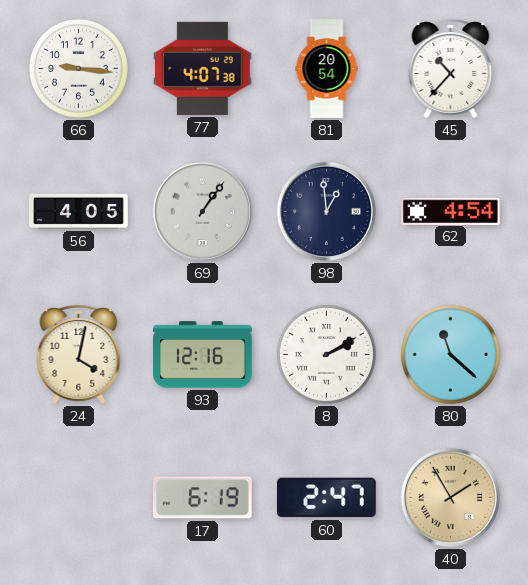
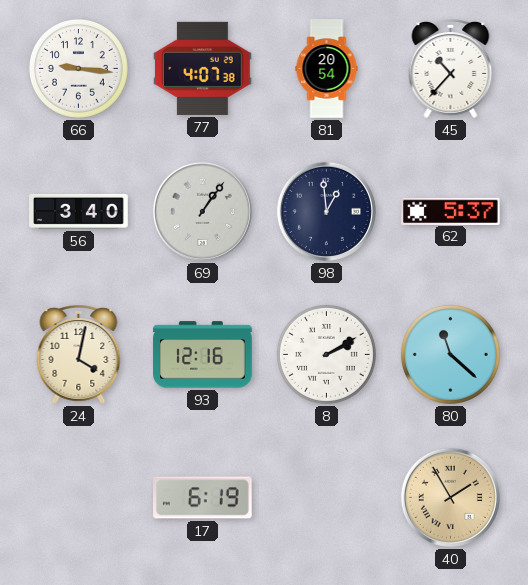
56: 4:05 -> 3:40
62: 4:54 -> 5:37
60: 2:47 -> none
